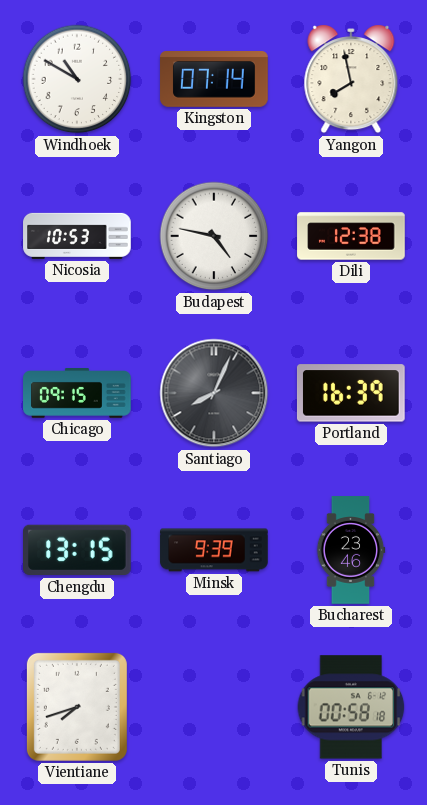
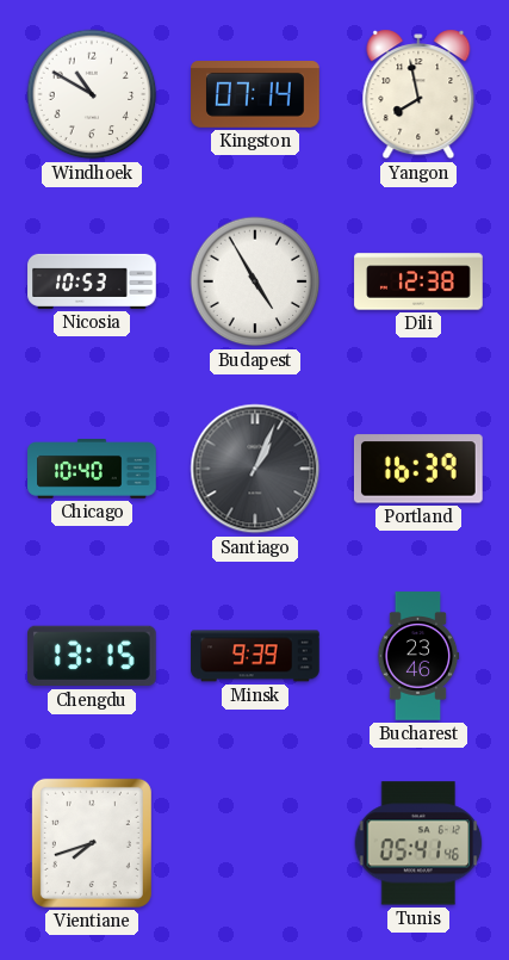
Budapest: 4:47 -> 4:55
Chicago: 09:15 -> 10:40
Santiago: 8:04 -> 1:04
Tunis: 00:58 -> 05:41
